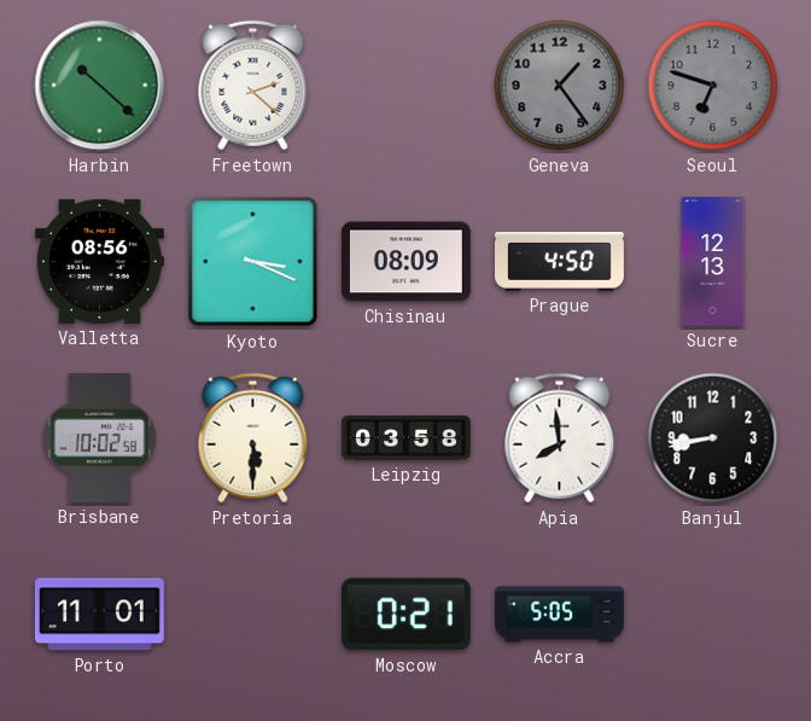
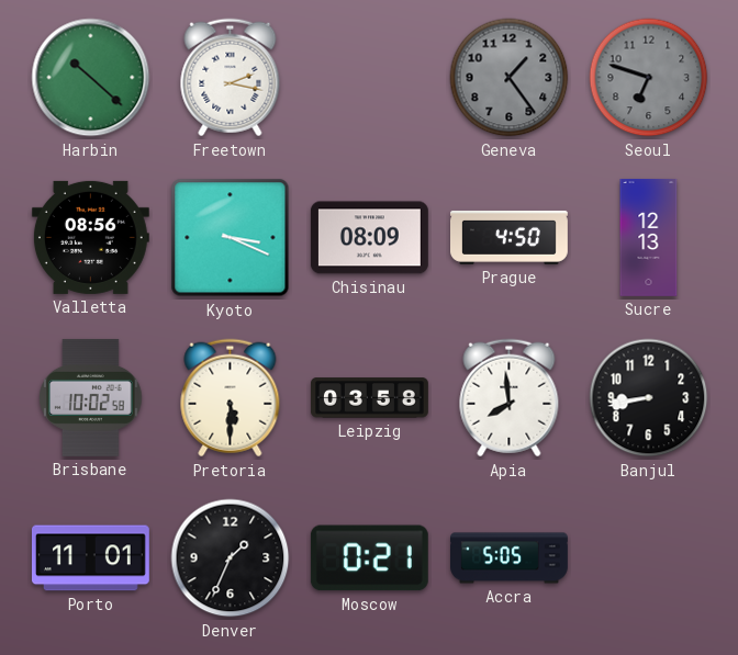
Freetown: 2:22 -> 2:17
Denver: none -> 1:34
